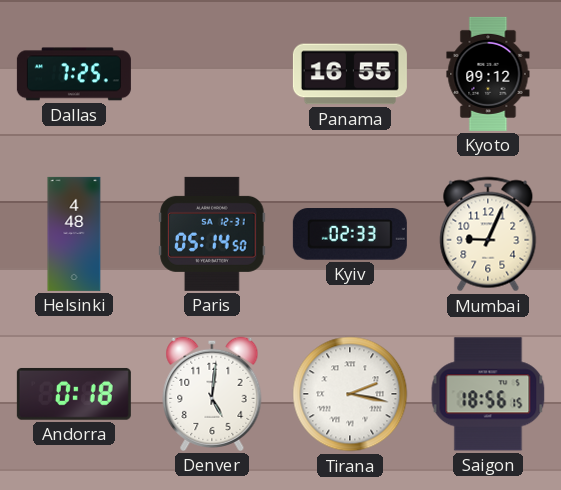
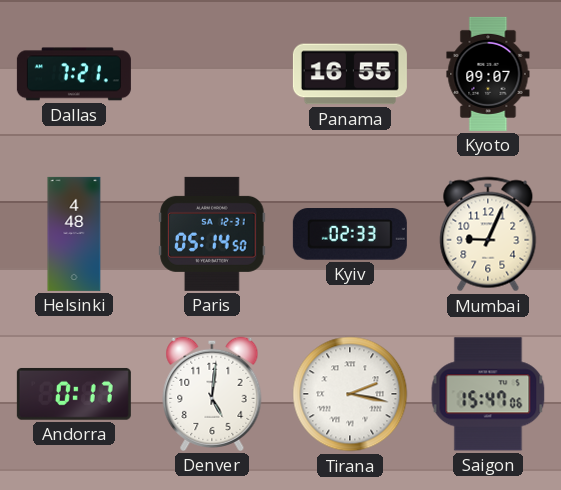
Dallas: 7:25 -> 7:21
Kyoto: 09:12 -> 09:07
Andorra: 0:18 -> 0:17
Saigon: 18:56 -> 15:47
